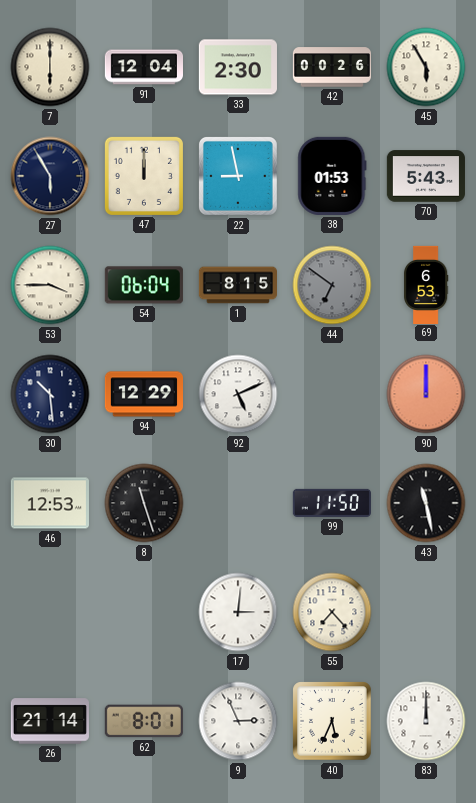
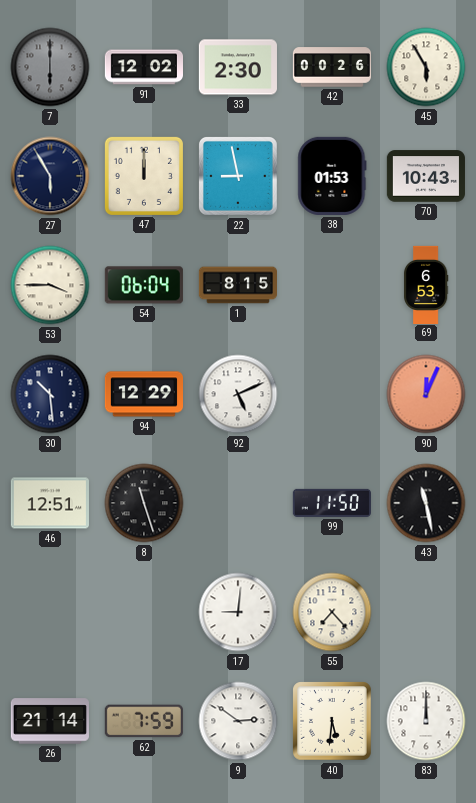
7 dial: cream -> grey
91: 12:04 -> 12:02
70: 5:43 -> 10:43
44: 6:51 -> none
90: 12:00 -> 12:04
46: 12:53 -> 12:51
17: 3:01 -> 9:01
62: 8:01 -> 7:59
9: 2:56 -> 2:51
40: 5:34 -> 5:31
